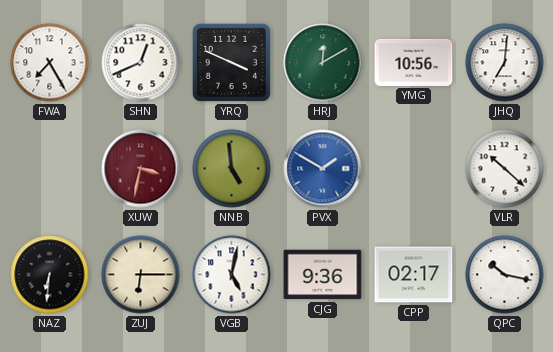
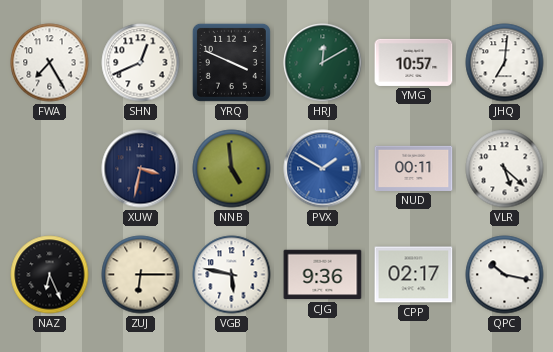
YMG: 10:56 -> 10:57
XUW dial: burgundy -> navy
NUD: none -> 00:11
VLR: 10:22 -> 5:22
NAZ: 6:31 -> 6:26
VGB: 5:02 -> 5:47
